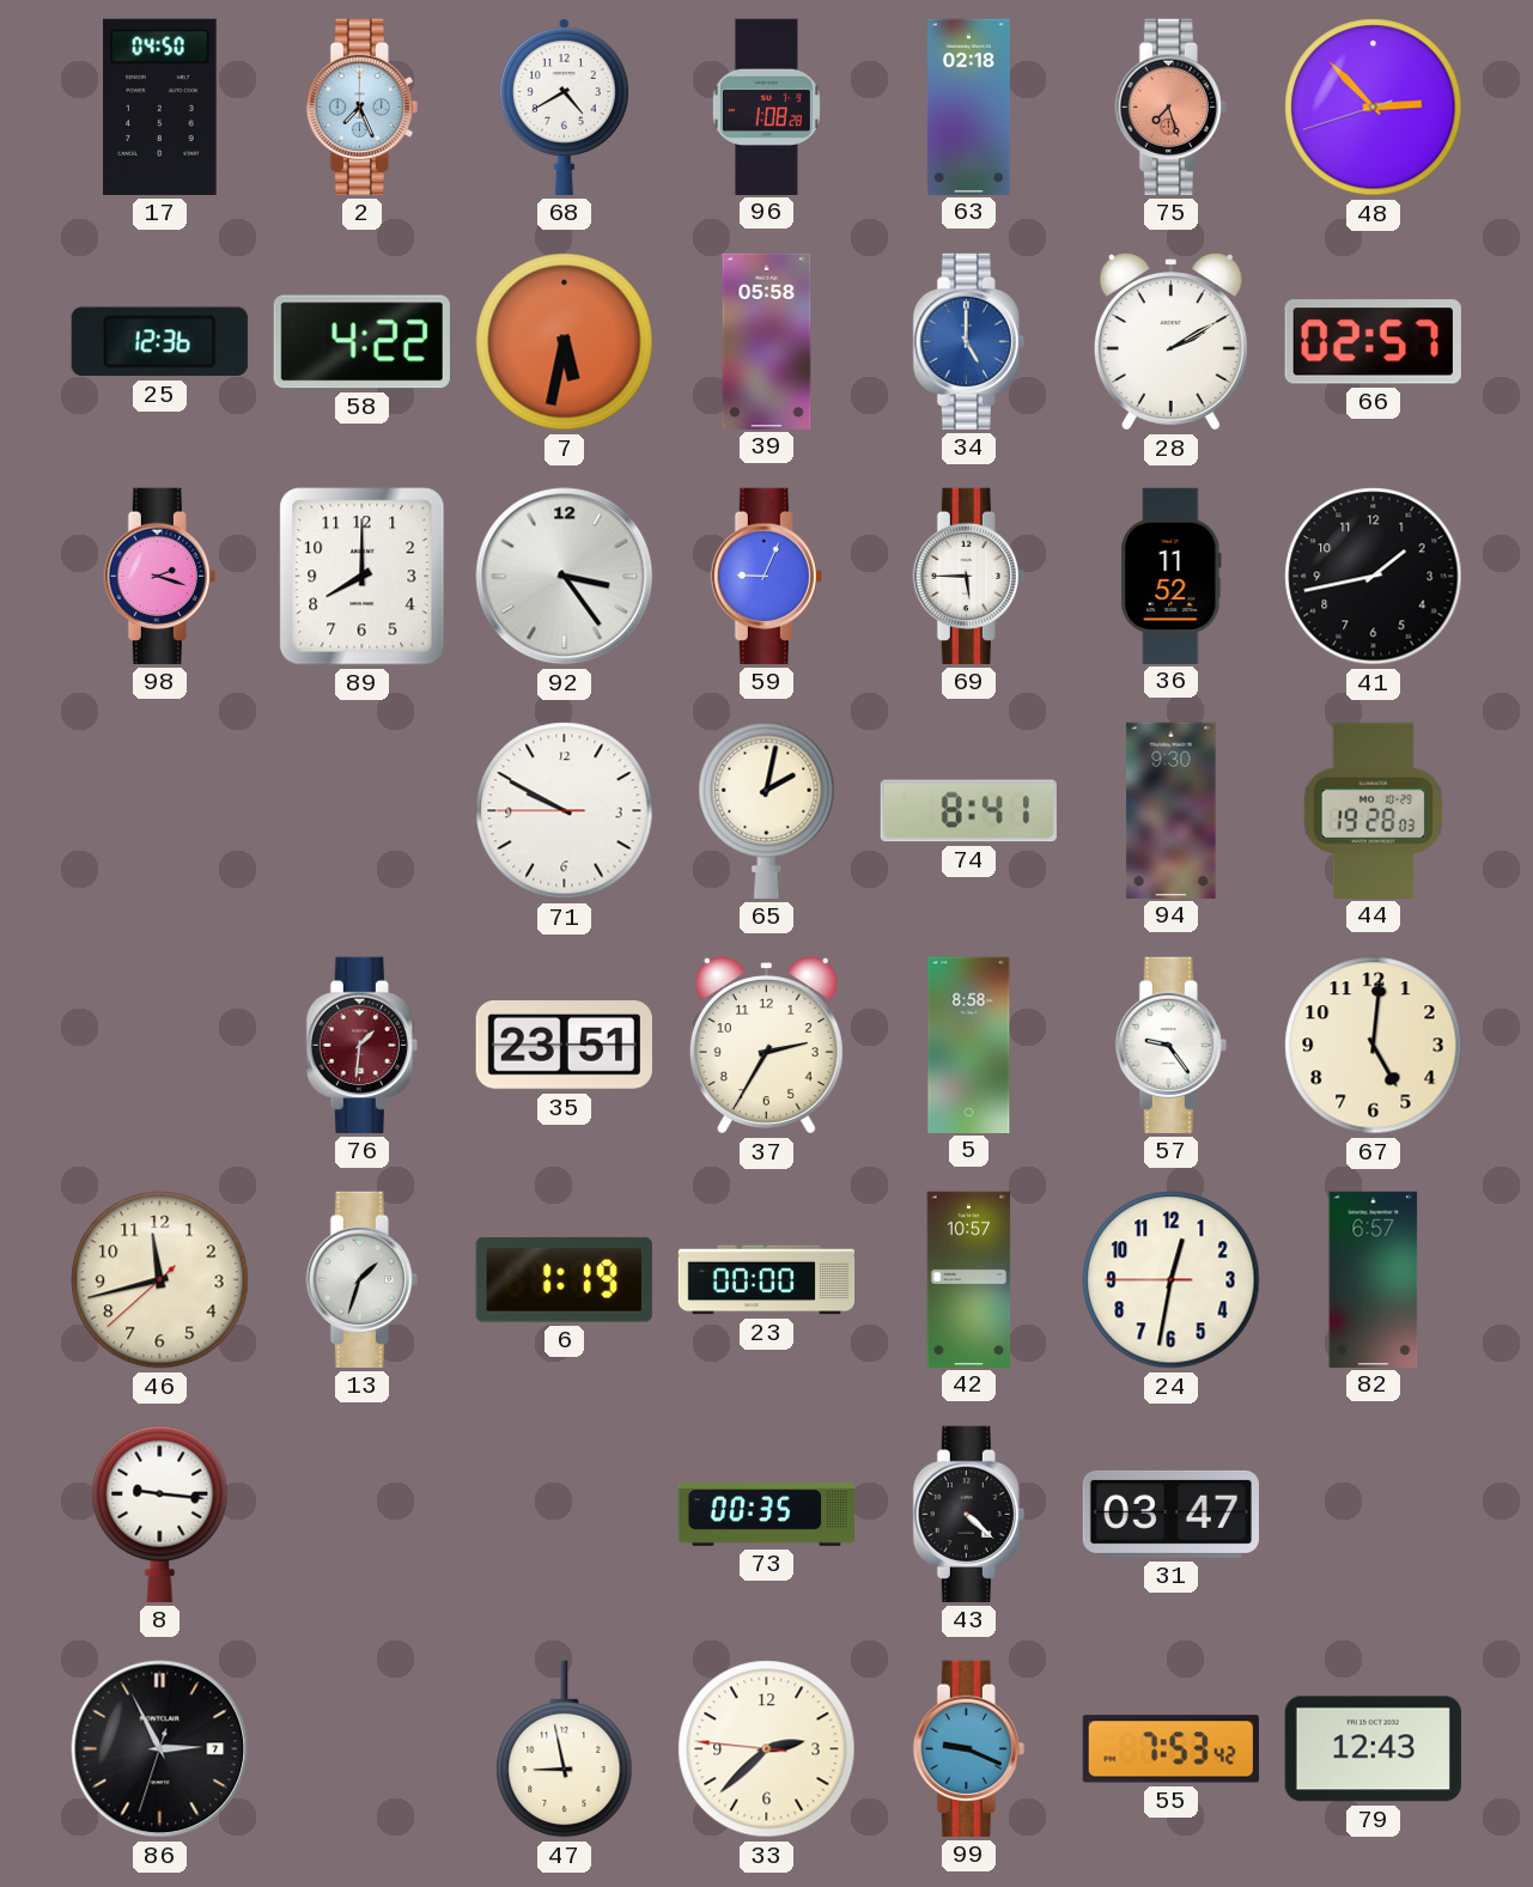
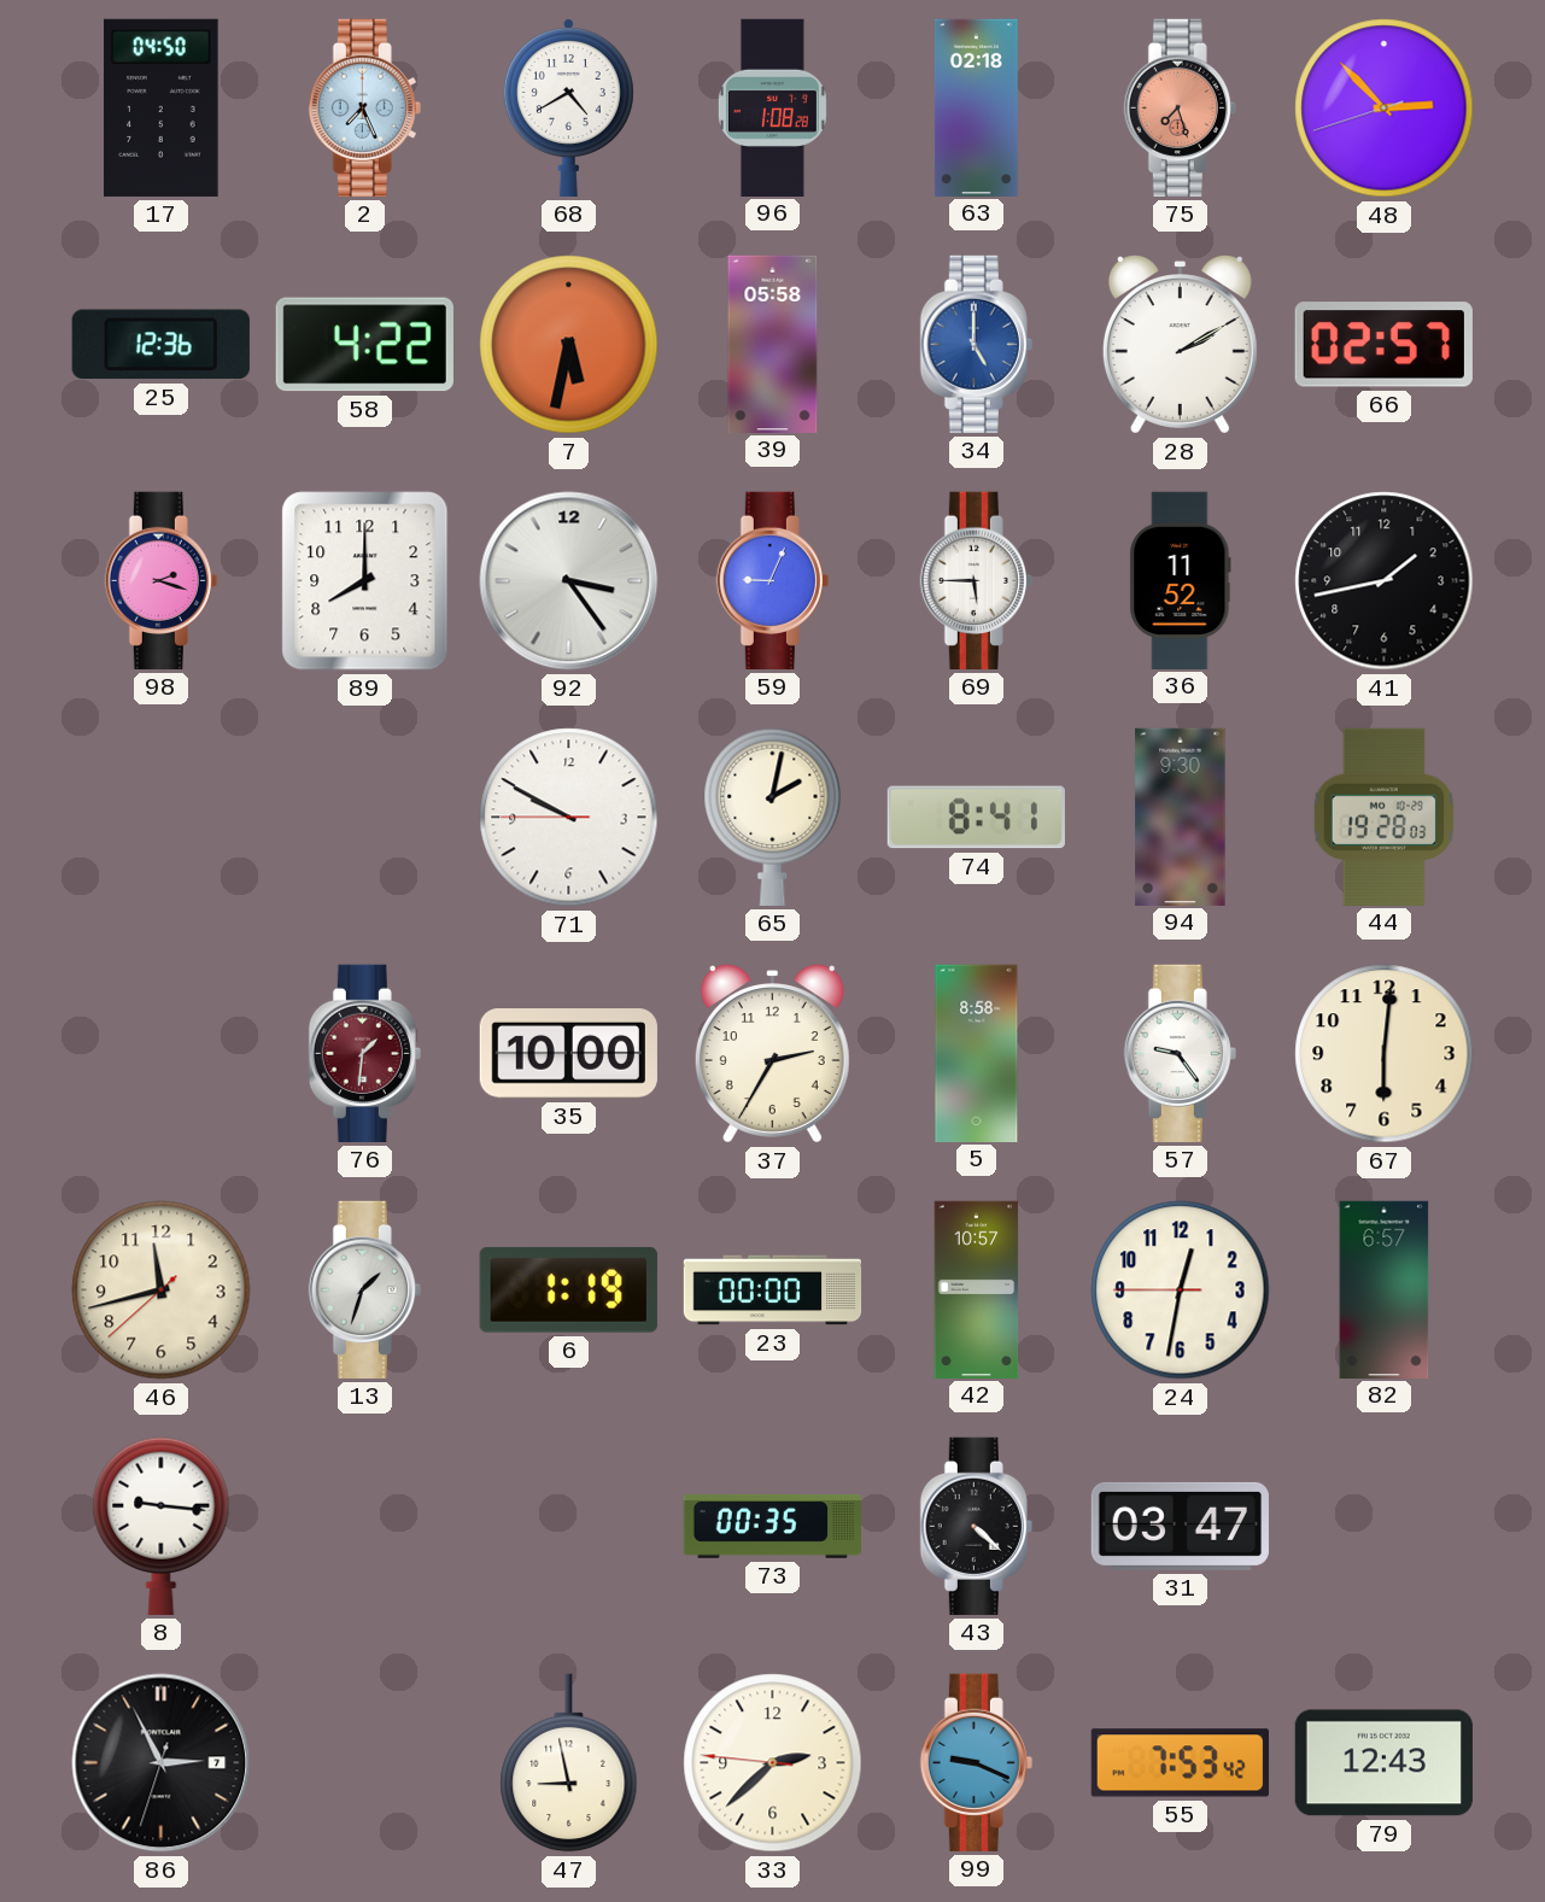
35: 23:51 -> 10:00
67: 5:01 -> 6:01
